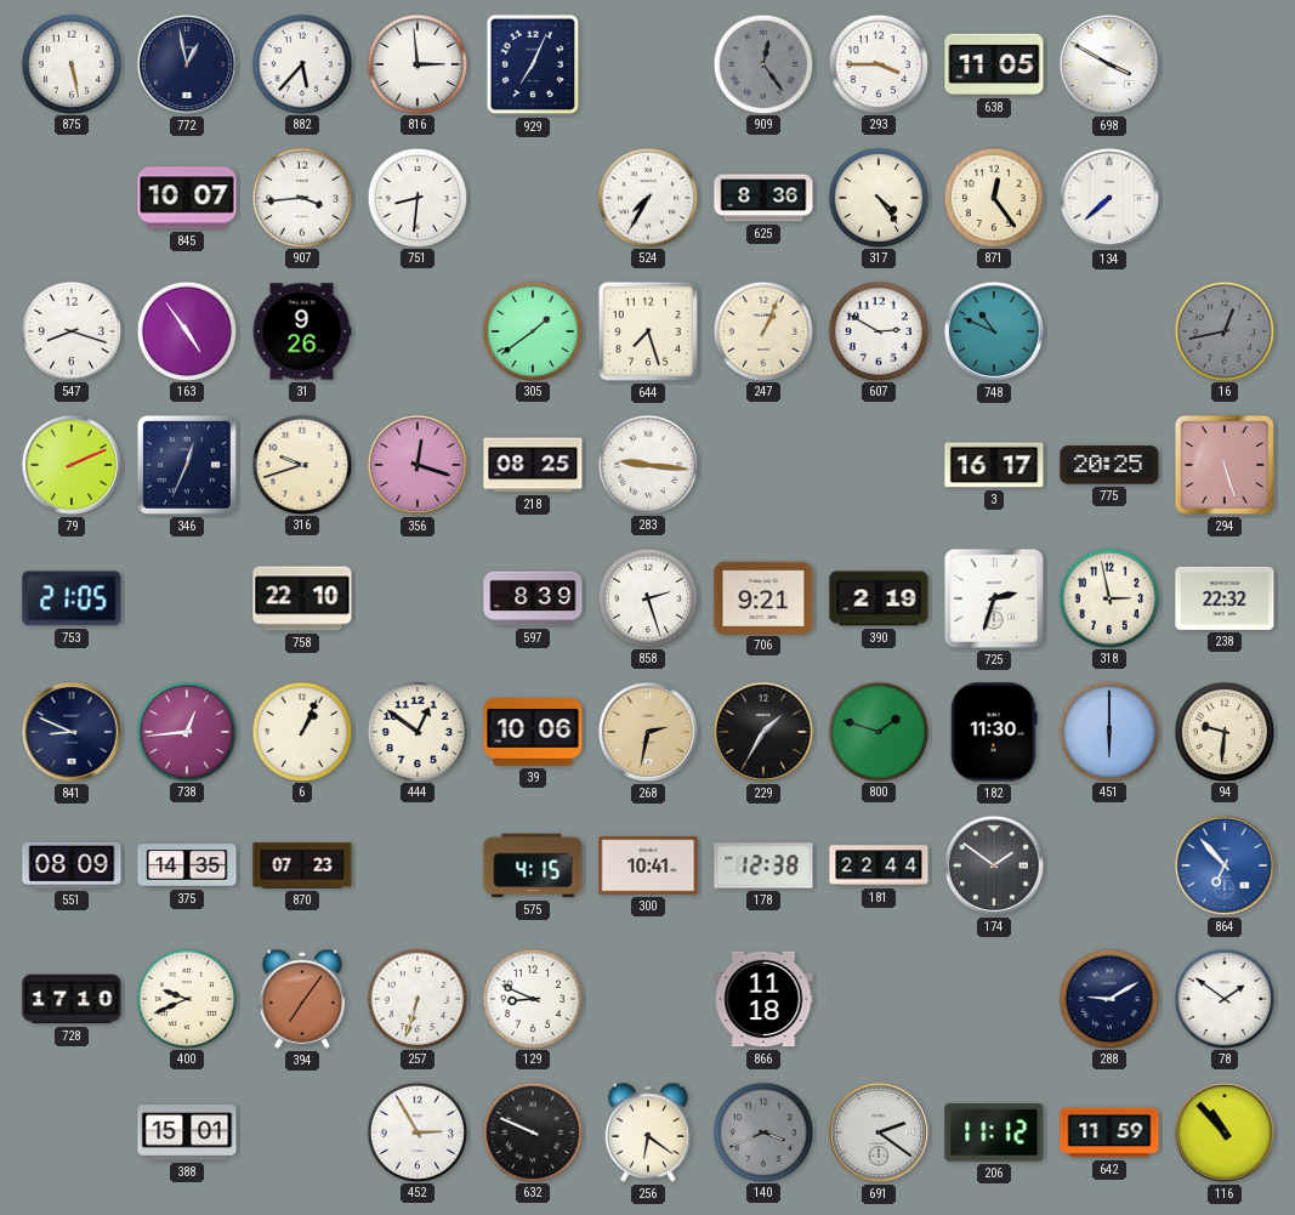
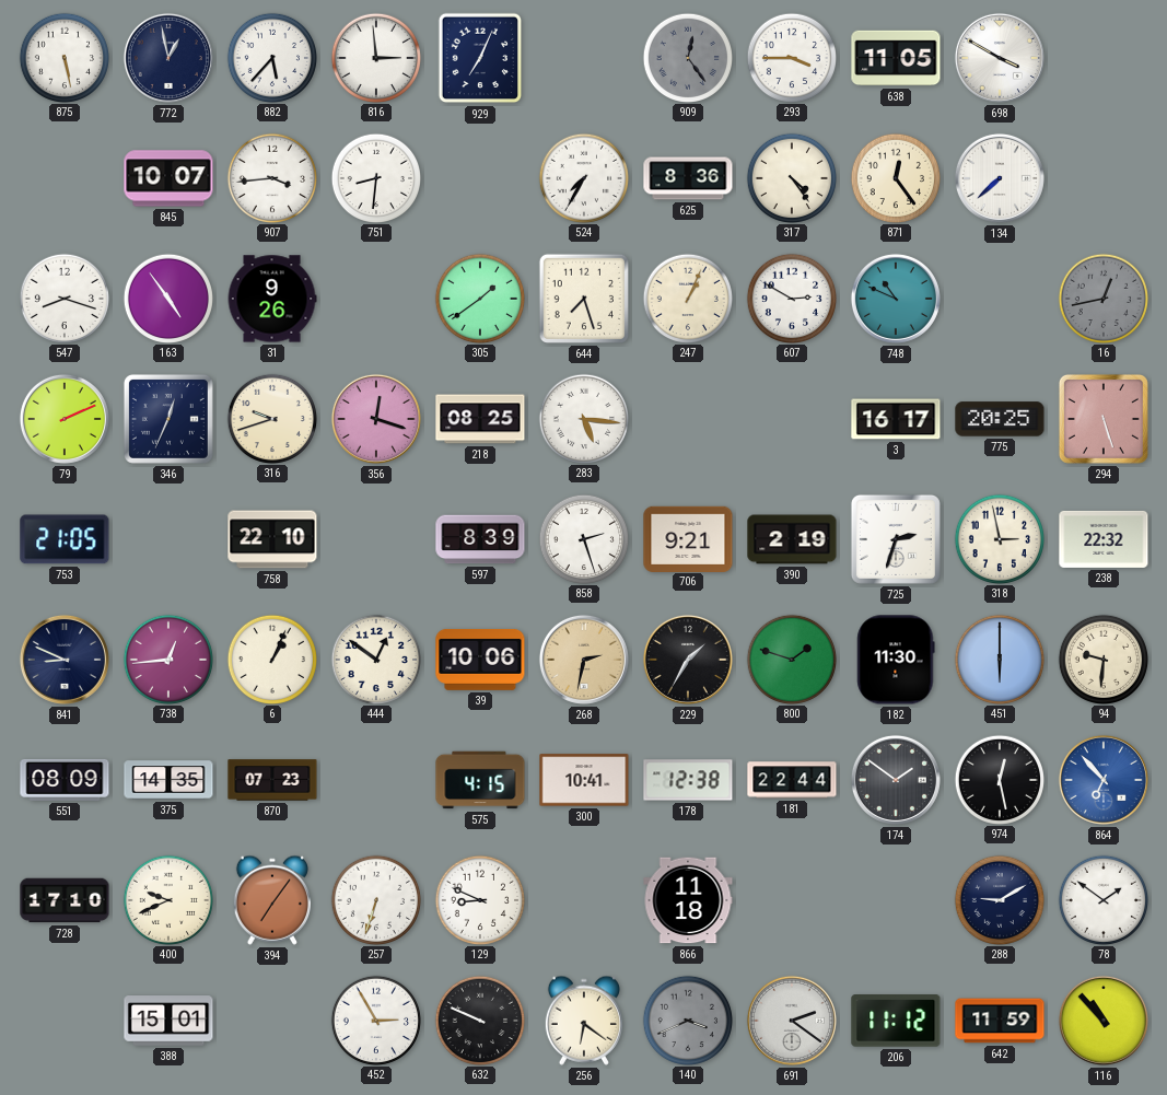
283: 9:16 -> 5:16
974: none -> 12:28
